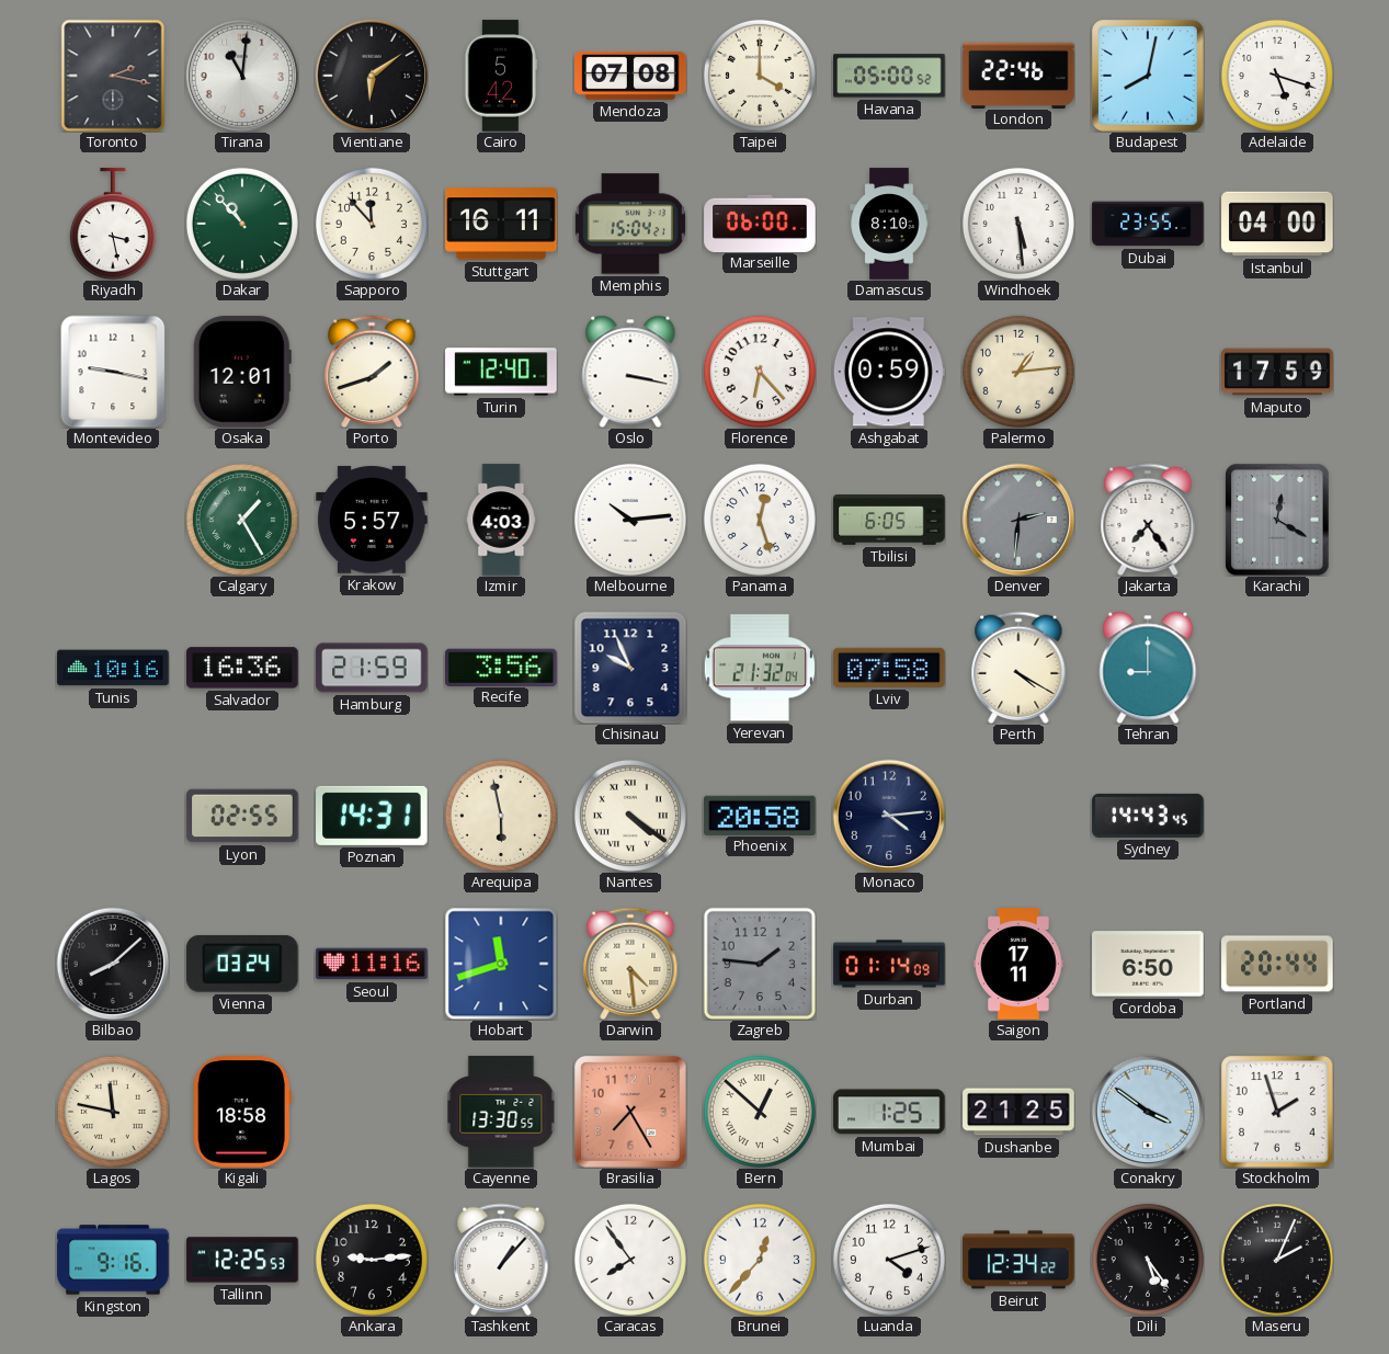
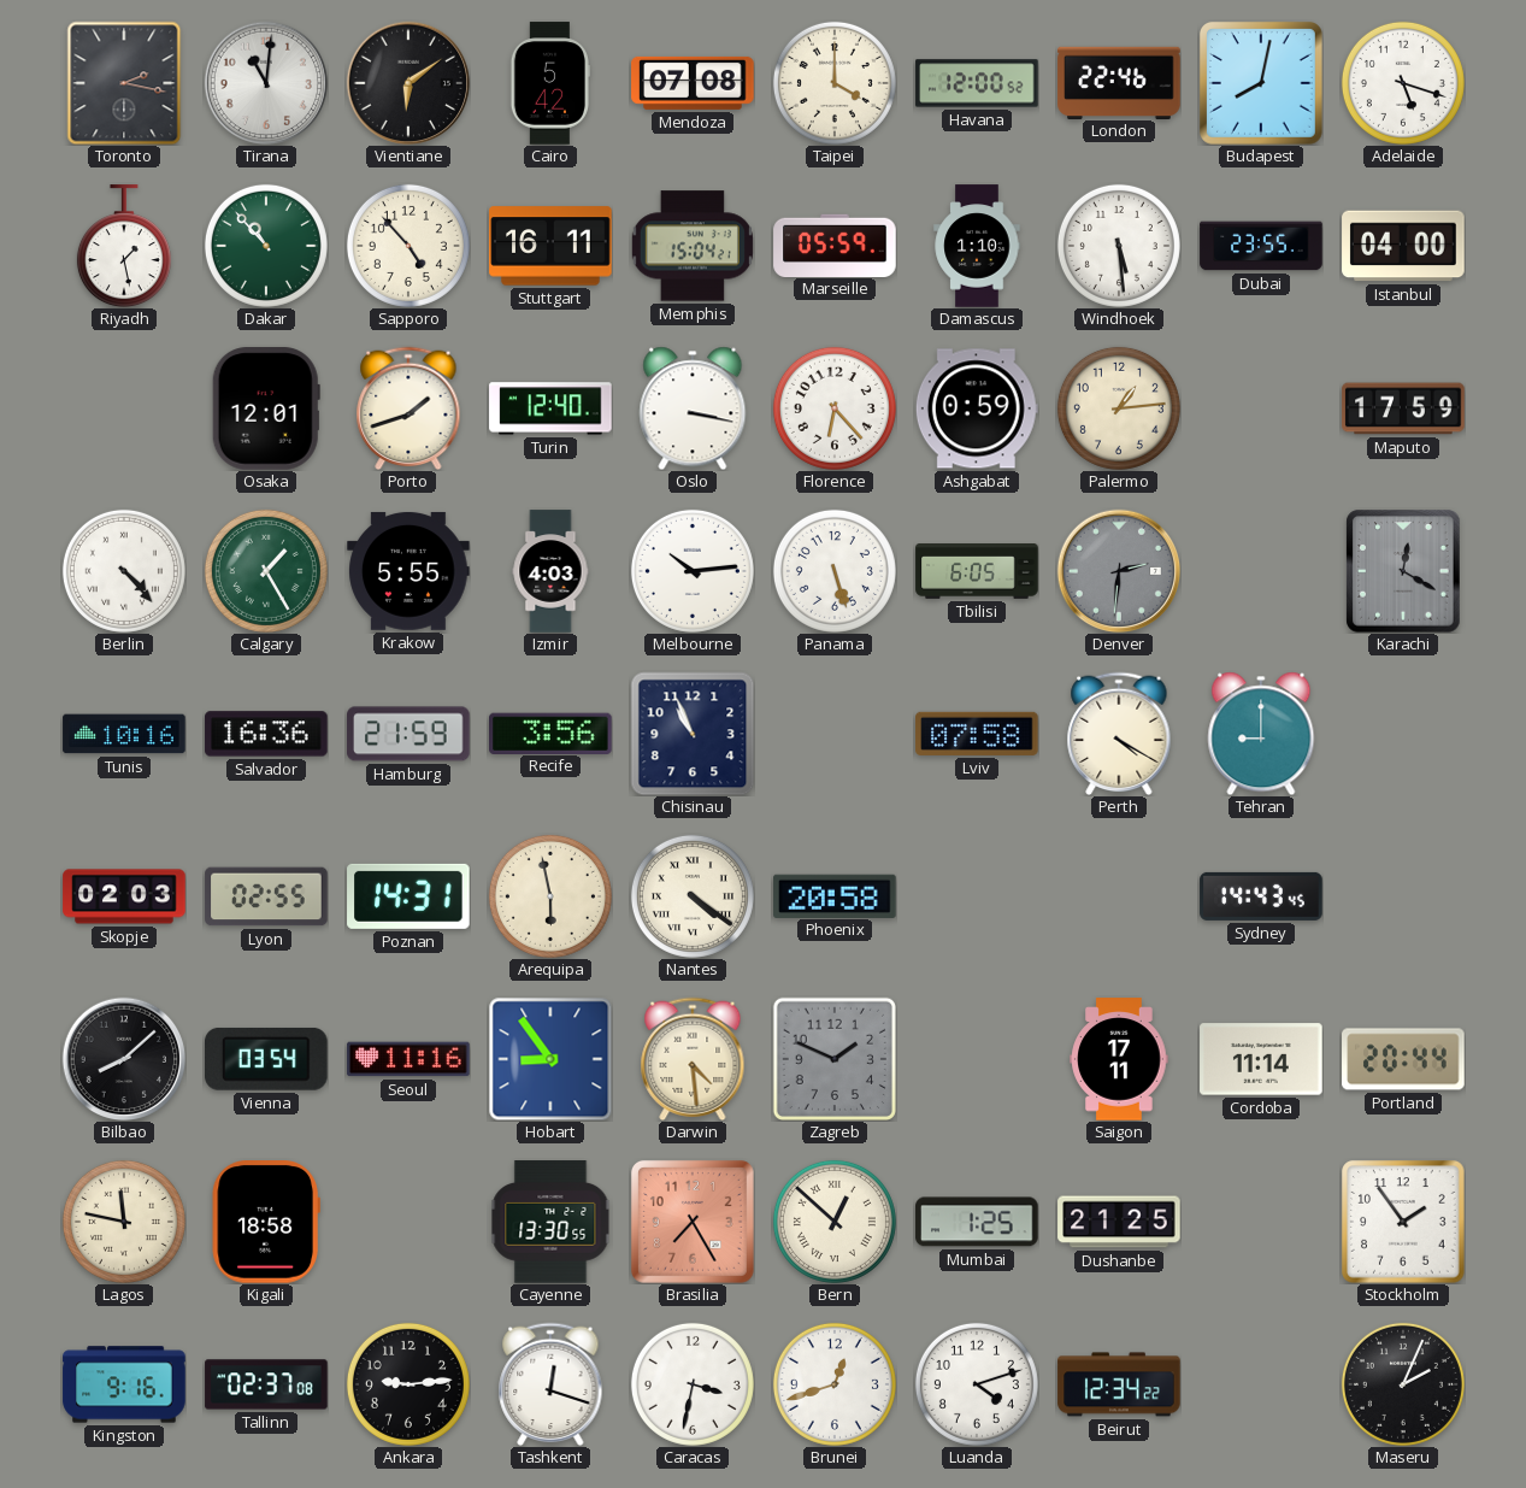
Havana: 05:00 -> 12:00
Riyadh: 3:28 -> 1:28
Sapporo: 11:53 -> 4:53
Marseille: 06:00 -> 05:59
Damascus: 8:10 -> 1:10
Montevideo: 9:17 -> none
Berlin: none -> 4:23
Krakow: 5:57 -> 5:55
Panama: 12:27 -> 5:27
Jakarta: 7:24 -> none
Chisinau: 9:56 -> 10:56
Yerevan: 21:32 -> none
Skopje: none -> 02:03
Monaco: 4:14 -> none
Vienna: 03:24 -> 03:54
Hobart: 11:42 -> 8:54
Zagreb: 1:46 -> 1:49
Durban: 01:14 -> none
Cordoba: 6:50 -> 11:14
Conakry: 3:51 -> none
Stockholm: 1:57 -> 1:54
Tallinn: 12:25 -> 02:37
Tashkent: 1:07 -> 12:18
Caracas: 7:54 -> 3:32
Brunei: 12:37 -> 12:42
Dili: 5:24 -> none
